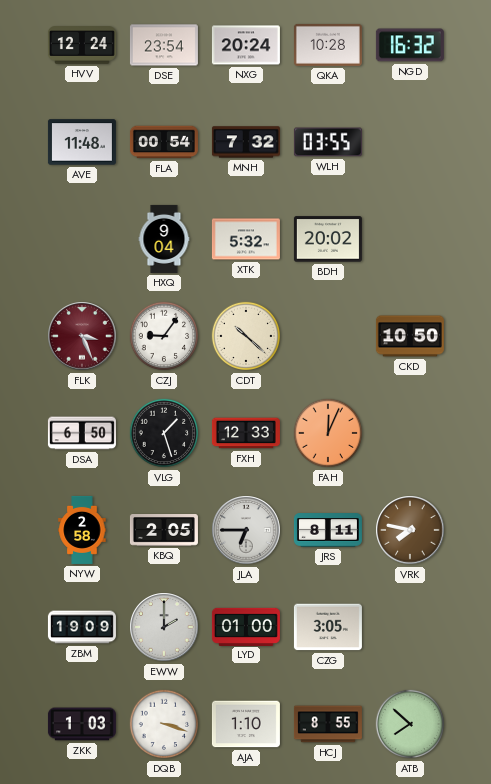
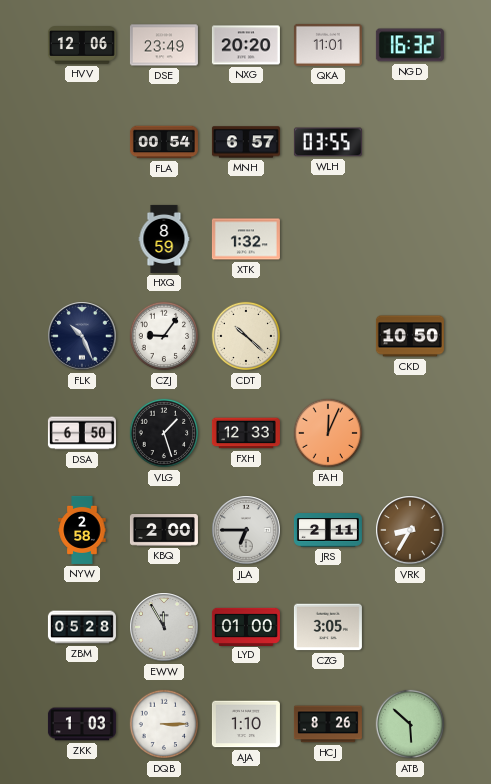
HVV: 12:24 -> 12:06
DSE: 23:54 -> 23:49
NXG: 20:24 -> 20:20
QKA: 10:28 -> 11:01
AVE: 11:48 -> none
MNH: 7:32 -> 6:57
HXQ: 9:04 -> 8:59
XTK: 5:32 -> 1:32
BDH: 20:02 -> none
FLK: 3:26 -> 10:26
FLK dial: burgundy -> navy
KBQ: 2:05 -> 2:00
JRS: 8:11 -> 2:11
VRK: 7:47 -> 8:35
ZBM: 19:09 -> 05:28
EWW: 2:00 -> 11:55
DQB: 3:18 -> 3:15
HCJ: 8:55 -> 8:26
ATB: 7:52 -> 5:52
